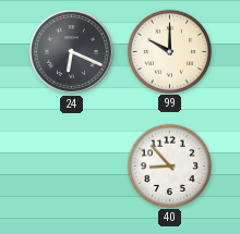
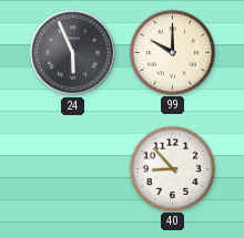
24: 6:19 -> 5:56
